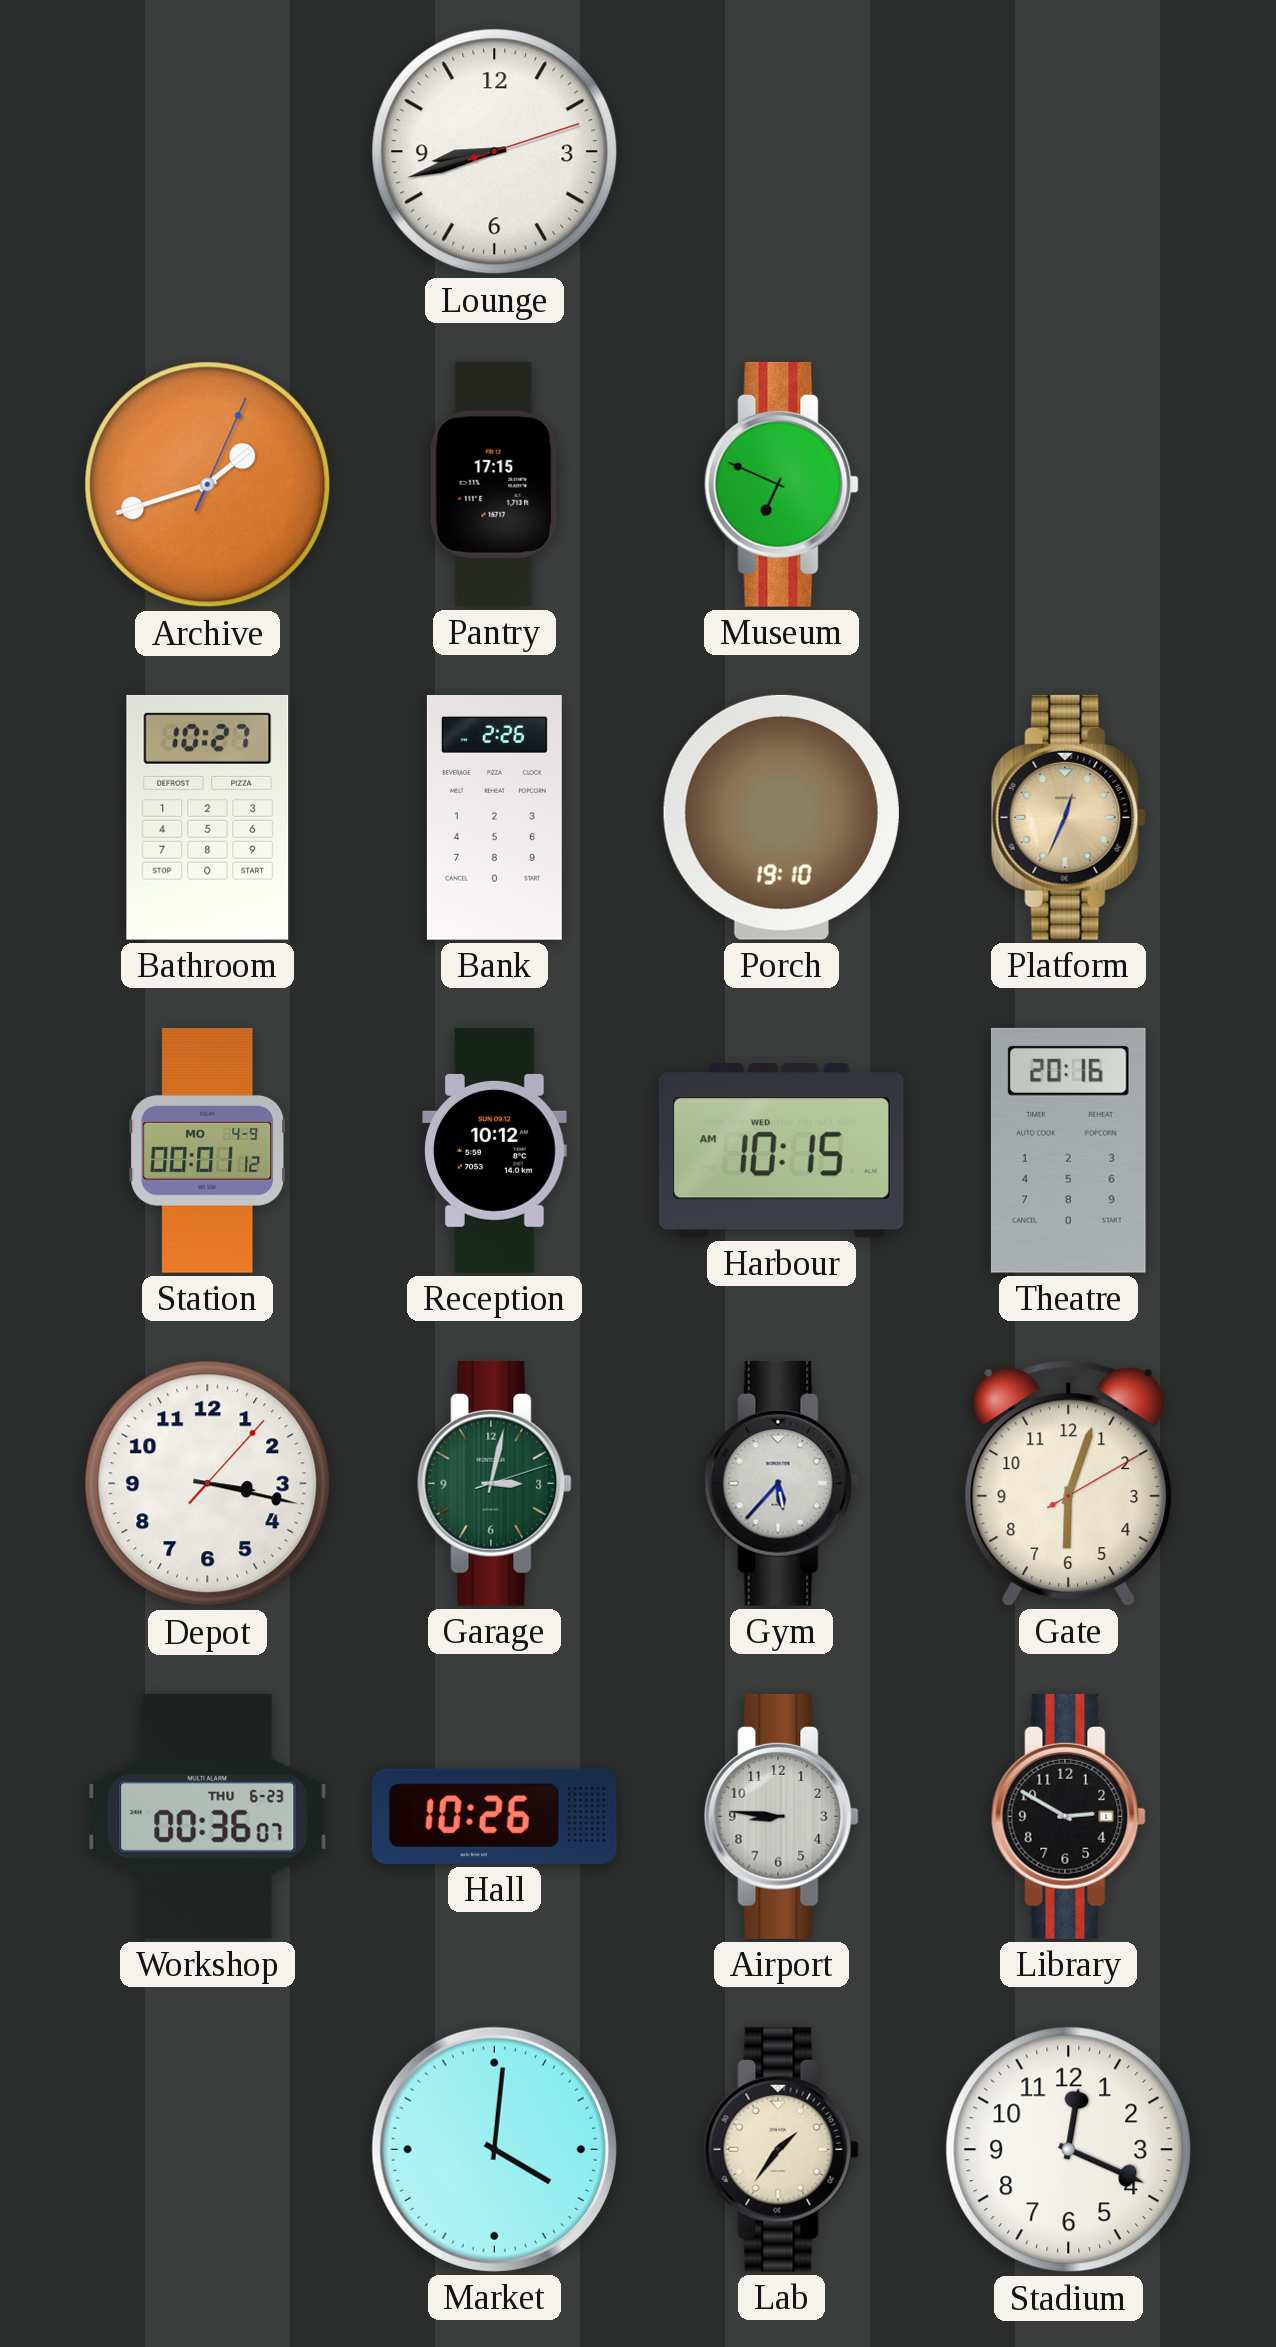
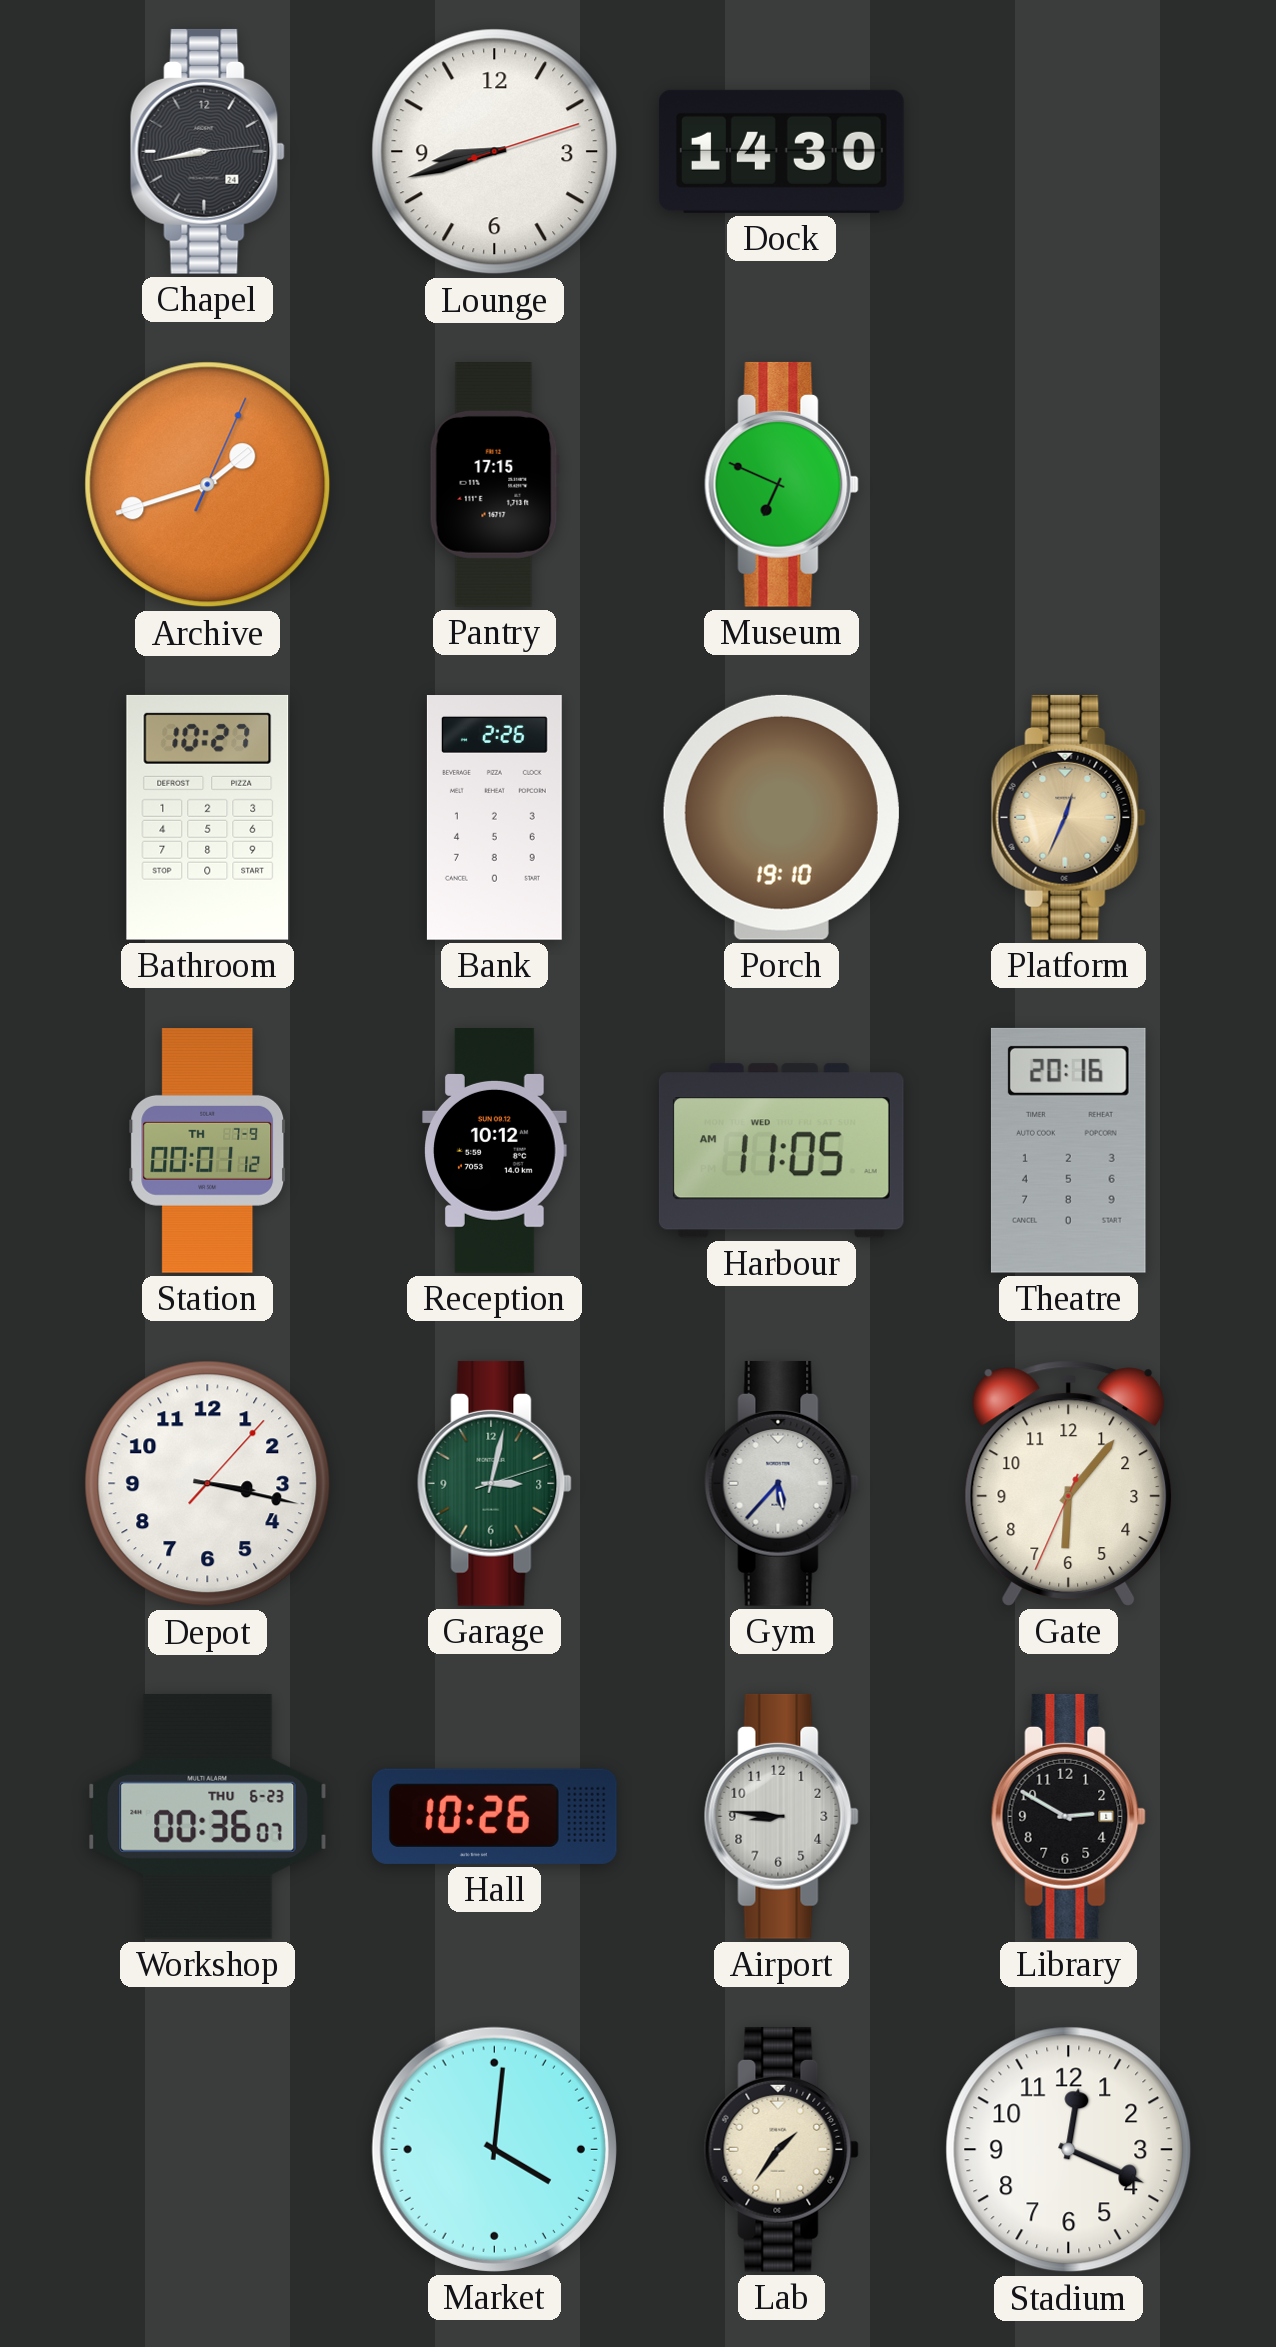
Chapel: none -> 8:43
Dock: none -> 14:30
Station date: MO 4-9 -> TH 7-9
Harbour: 10:15 -> 11:05
Gate: 6:03 -> 6:06
